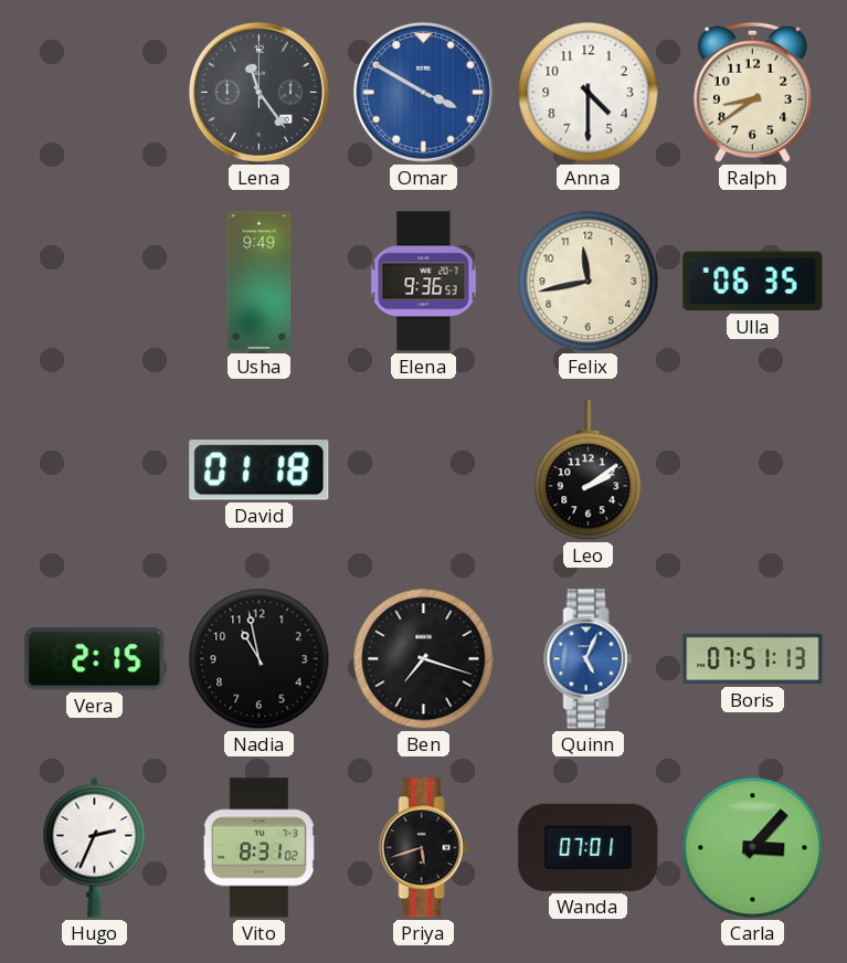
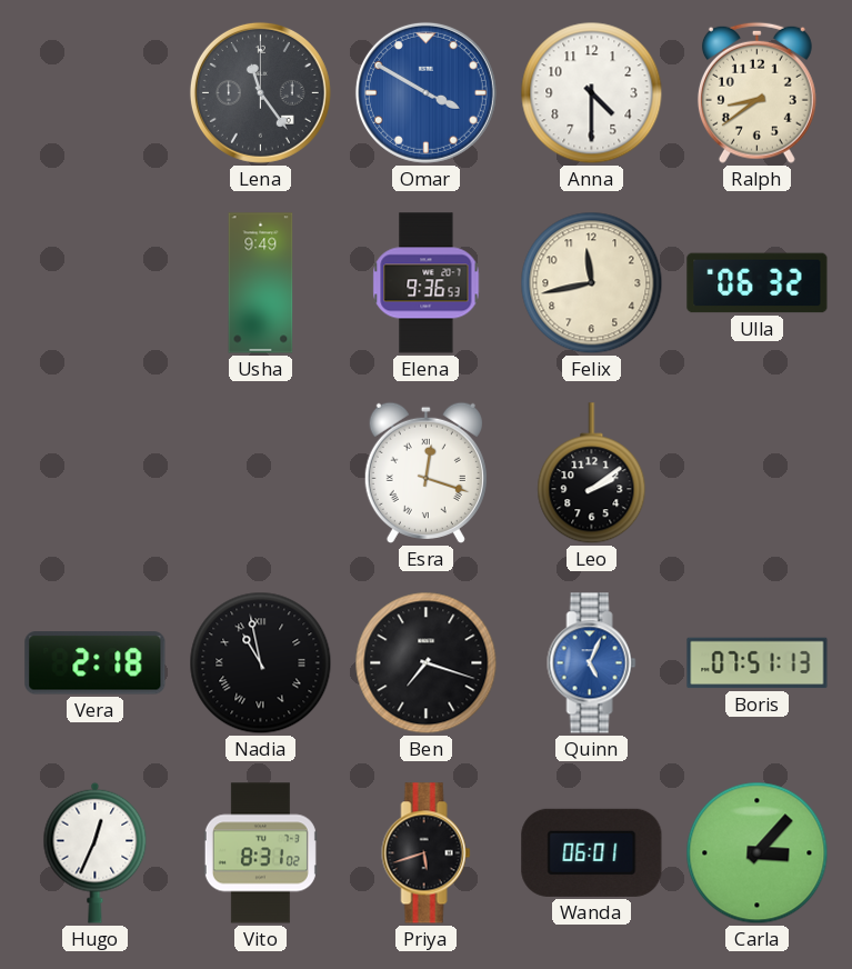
Ulla: 06:35 -> 06:32
David: 01:18 -> none
Esra: none -> 12:18
Vera: 2:15 -> 2:18
Nadia numerals: Arabic -> Roman
Hugo: 2:34 -> 12:34
Wanda: 07:01 -> 06:01
